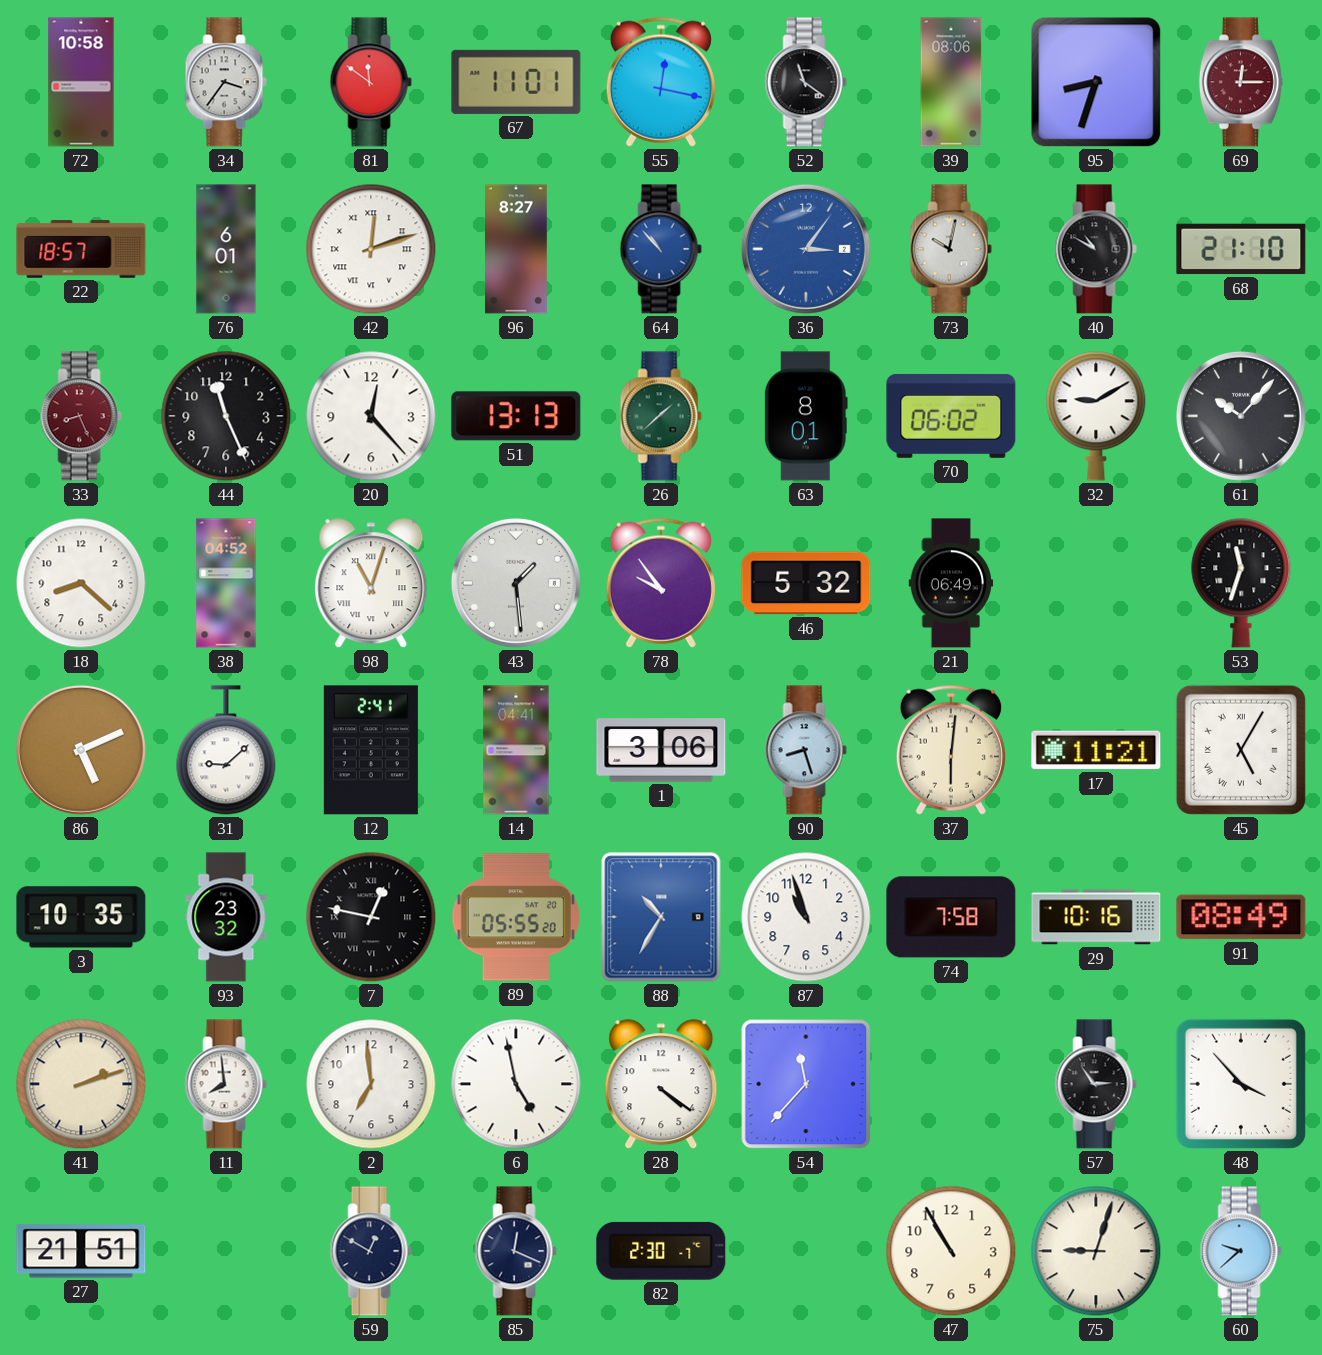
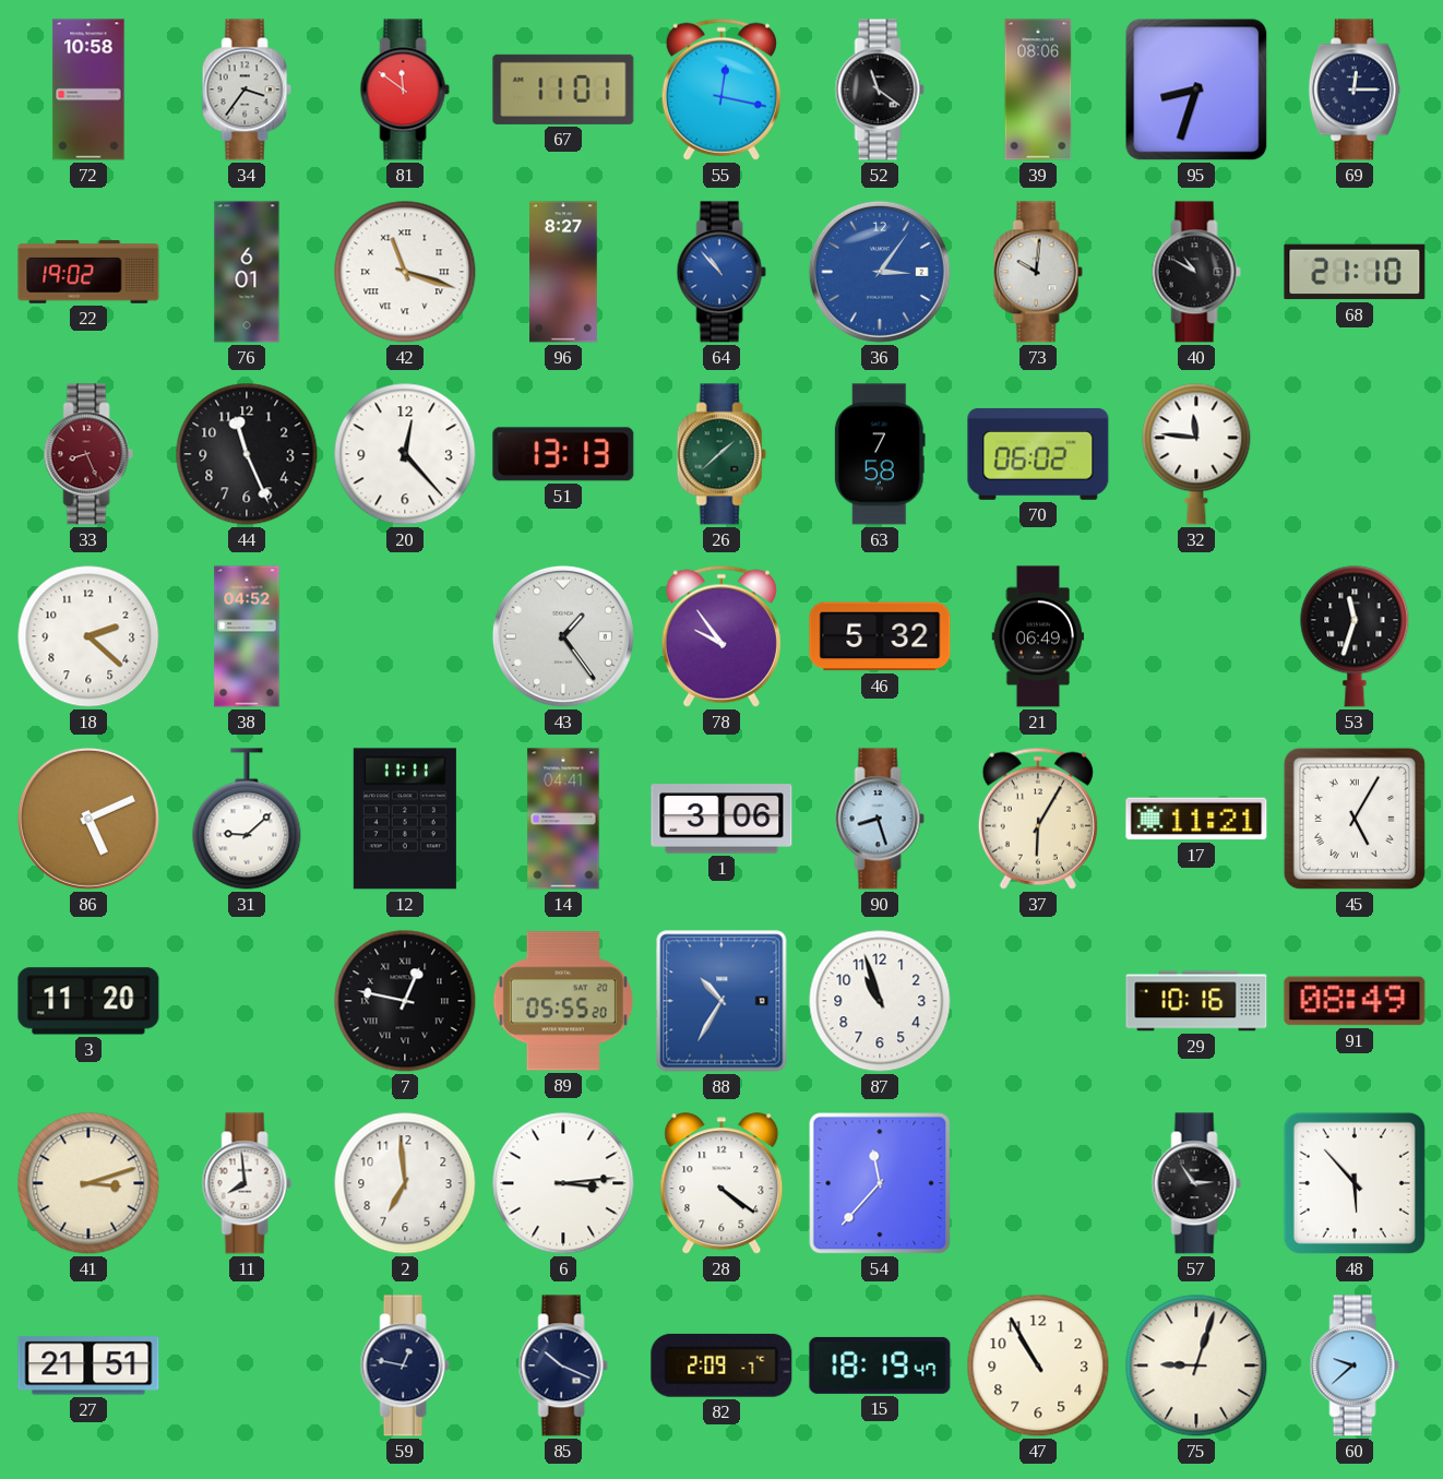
69 dial: burgundy -> navy
22: 18:57 -> 19:02
42: 12:12 -> 11:18
73: 10:02 -> 10:01
63: 8:01 -> 7:58
32: 9:10 -> 11:46
61: 10:07 -> none
18: 8:22 -> 2:22
98: 11:03 -> none
43: 1:29 -> 1:24
12: 2:41 -> 11:11
37: 6:01 -> 6:05
3: 10:35 -> 11:20
93: 23:32 -> none
74: 7:58 -> none
41: 2:12 -> 3:12
6: 4:58 -> 3:14
48: 3:53 -> 5:53
59: 12:50 -> 12:47
85: 12:19 -> 10:19
82: 2:30 -> 2:09
15: none -> 18:19
